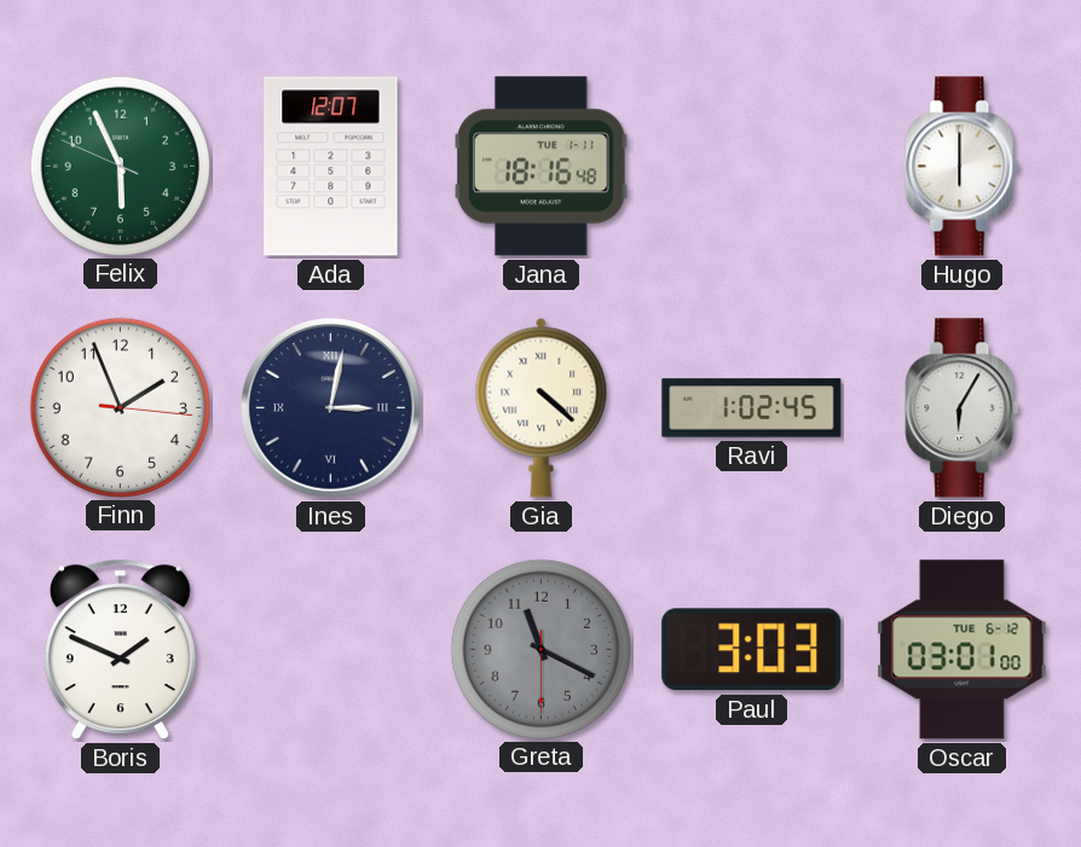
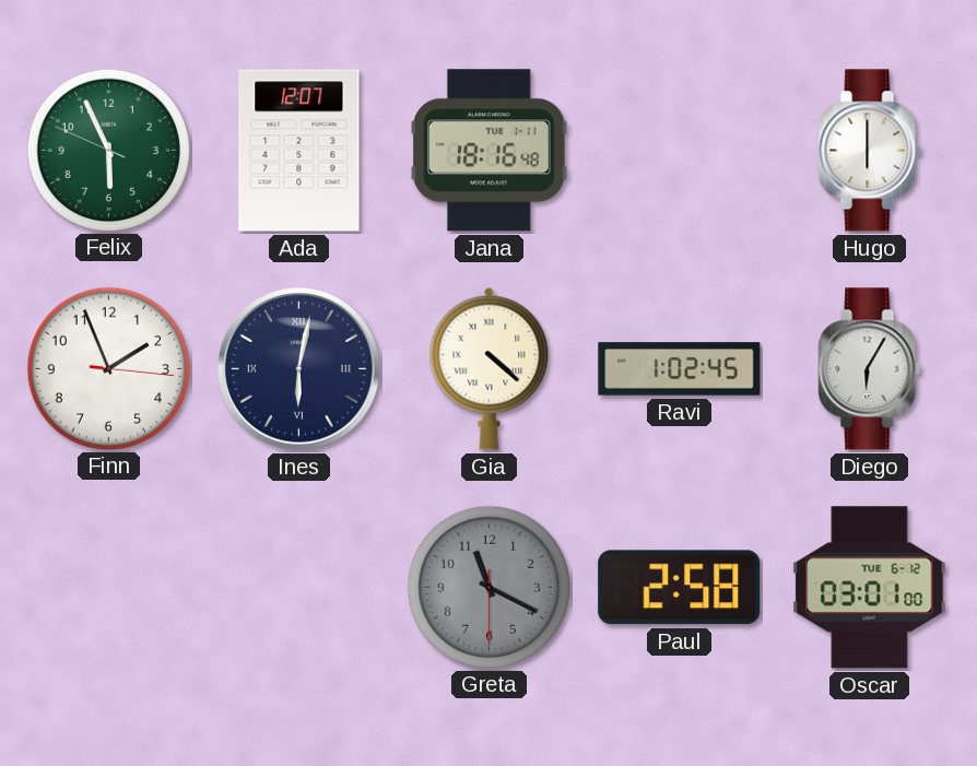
Ines: 3:02 -> 6:02
Boris: 1:49 -> none
Paul: 3:03 -> 2:58
